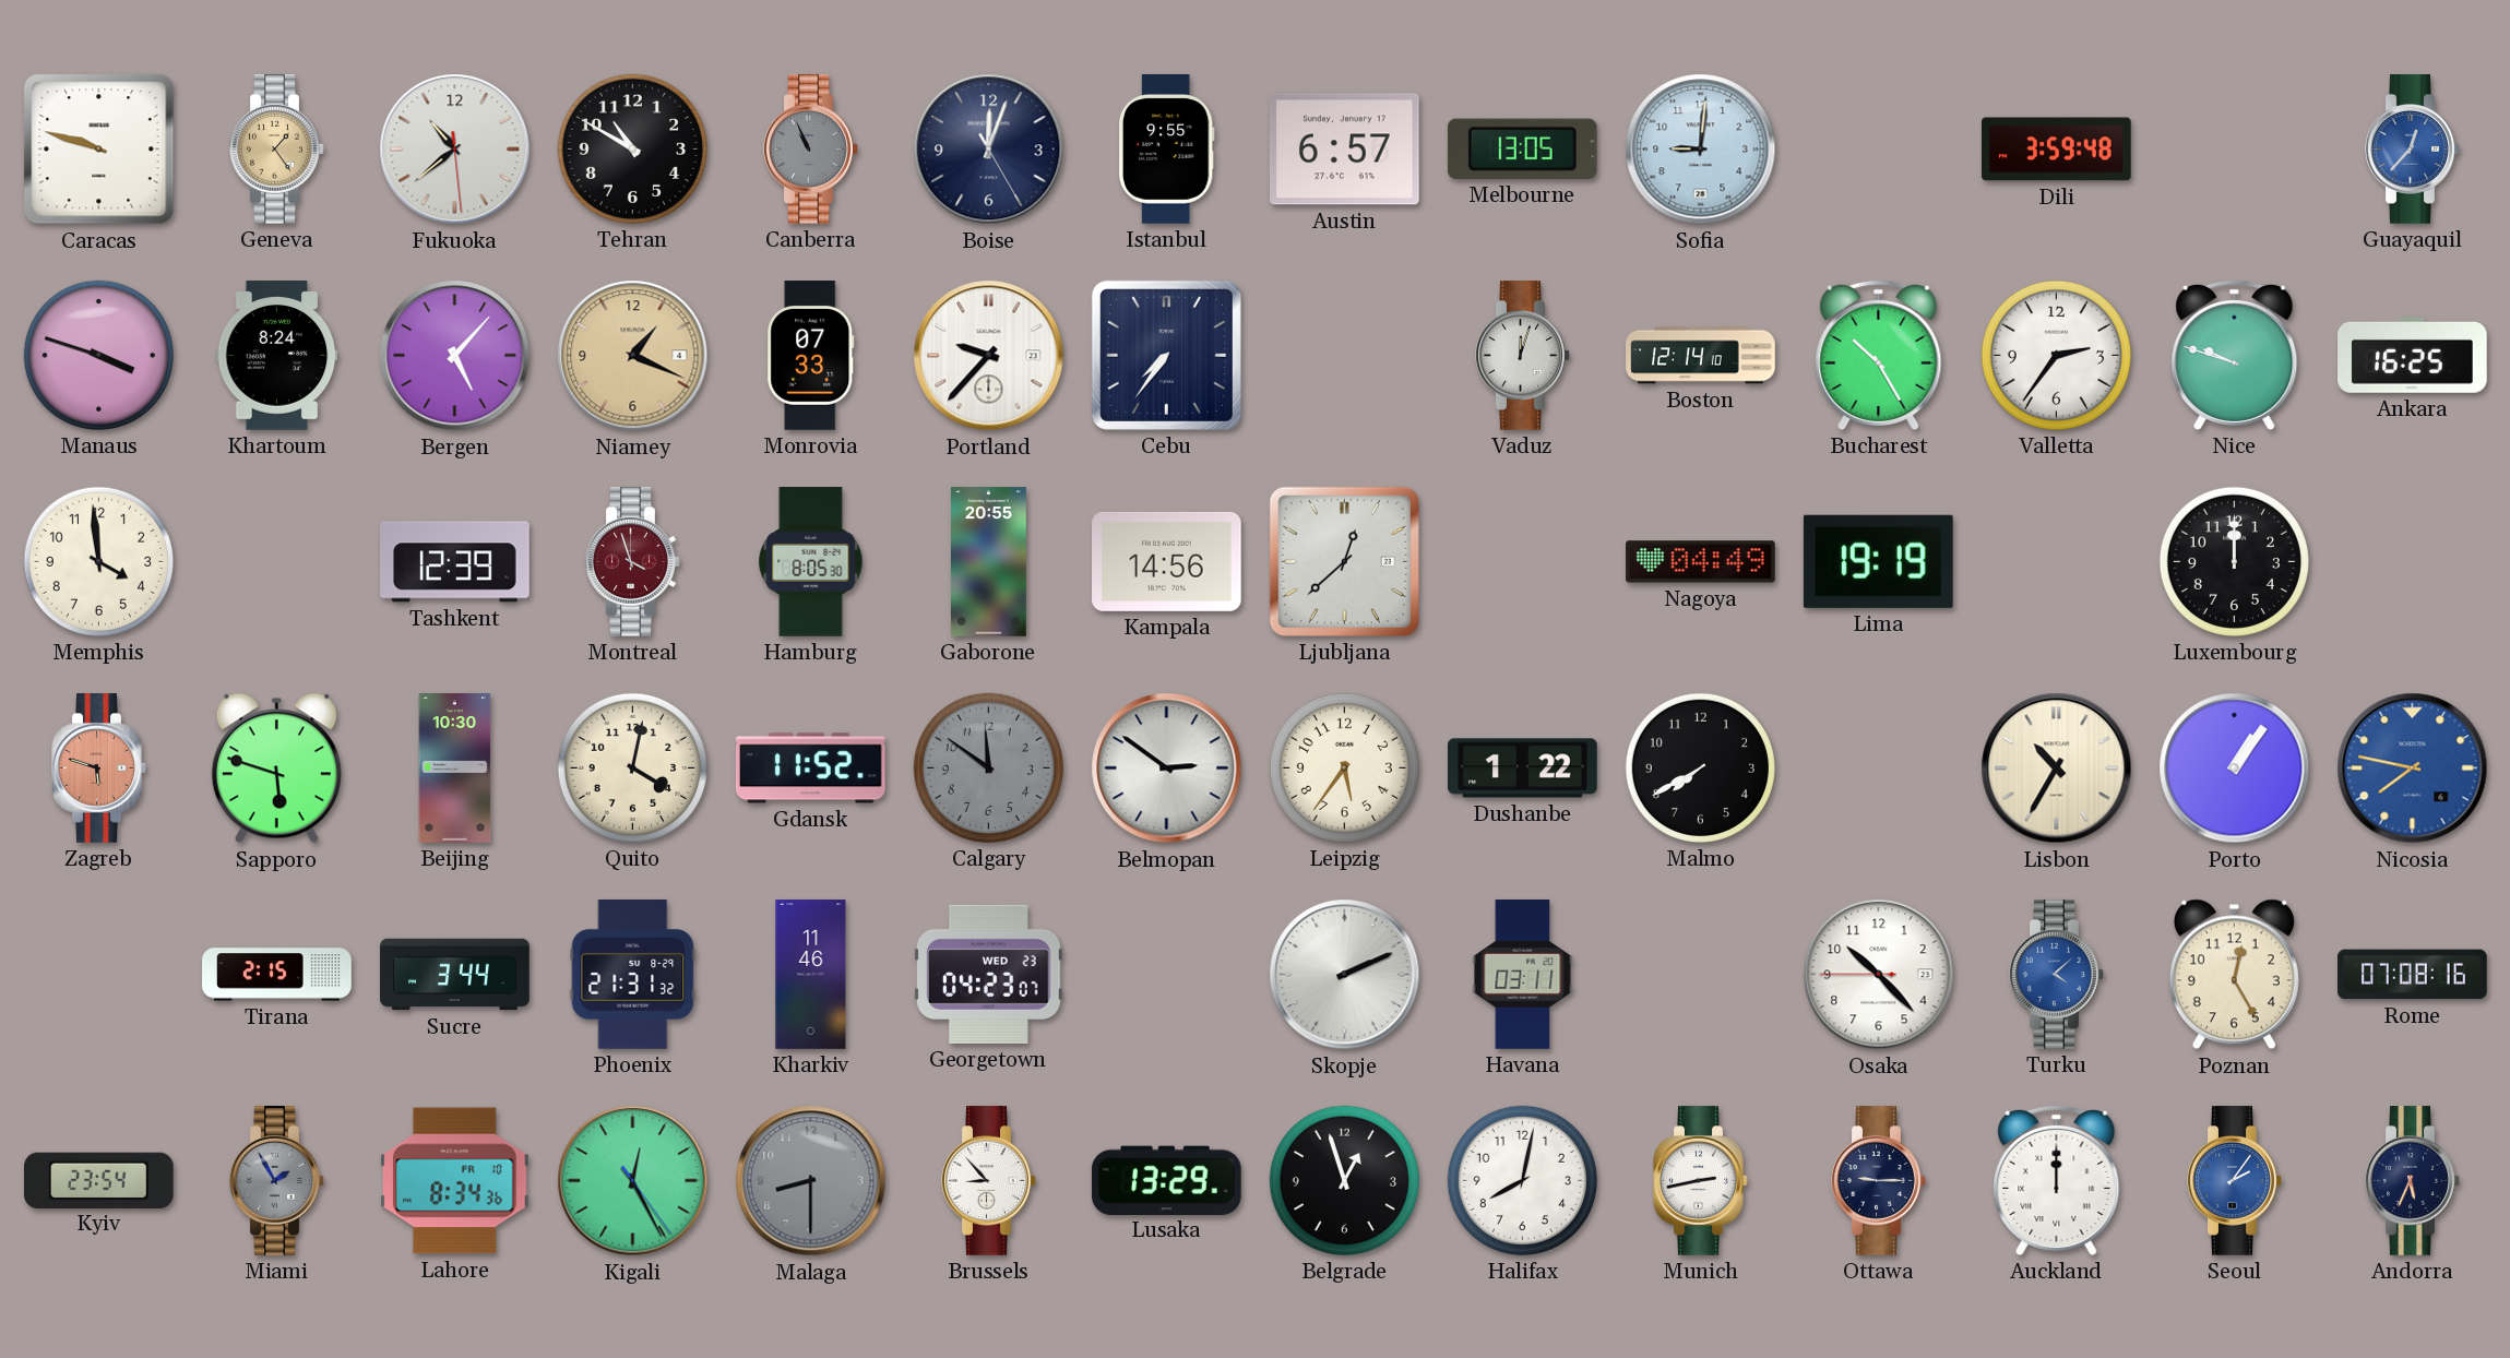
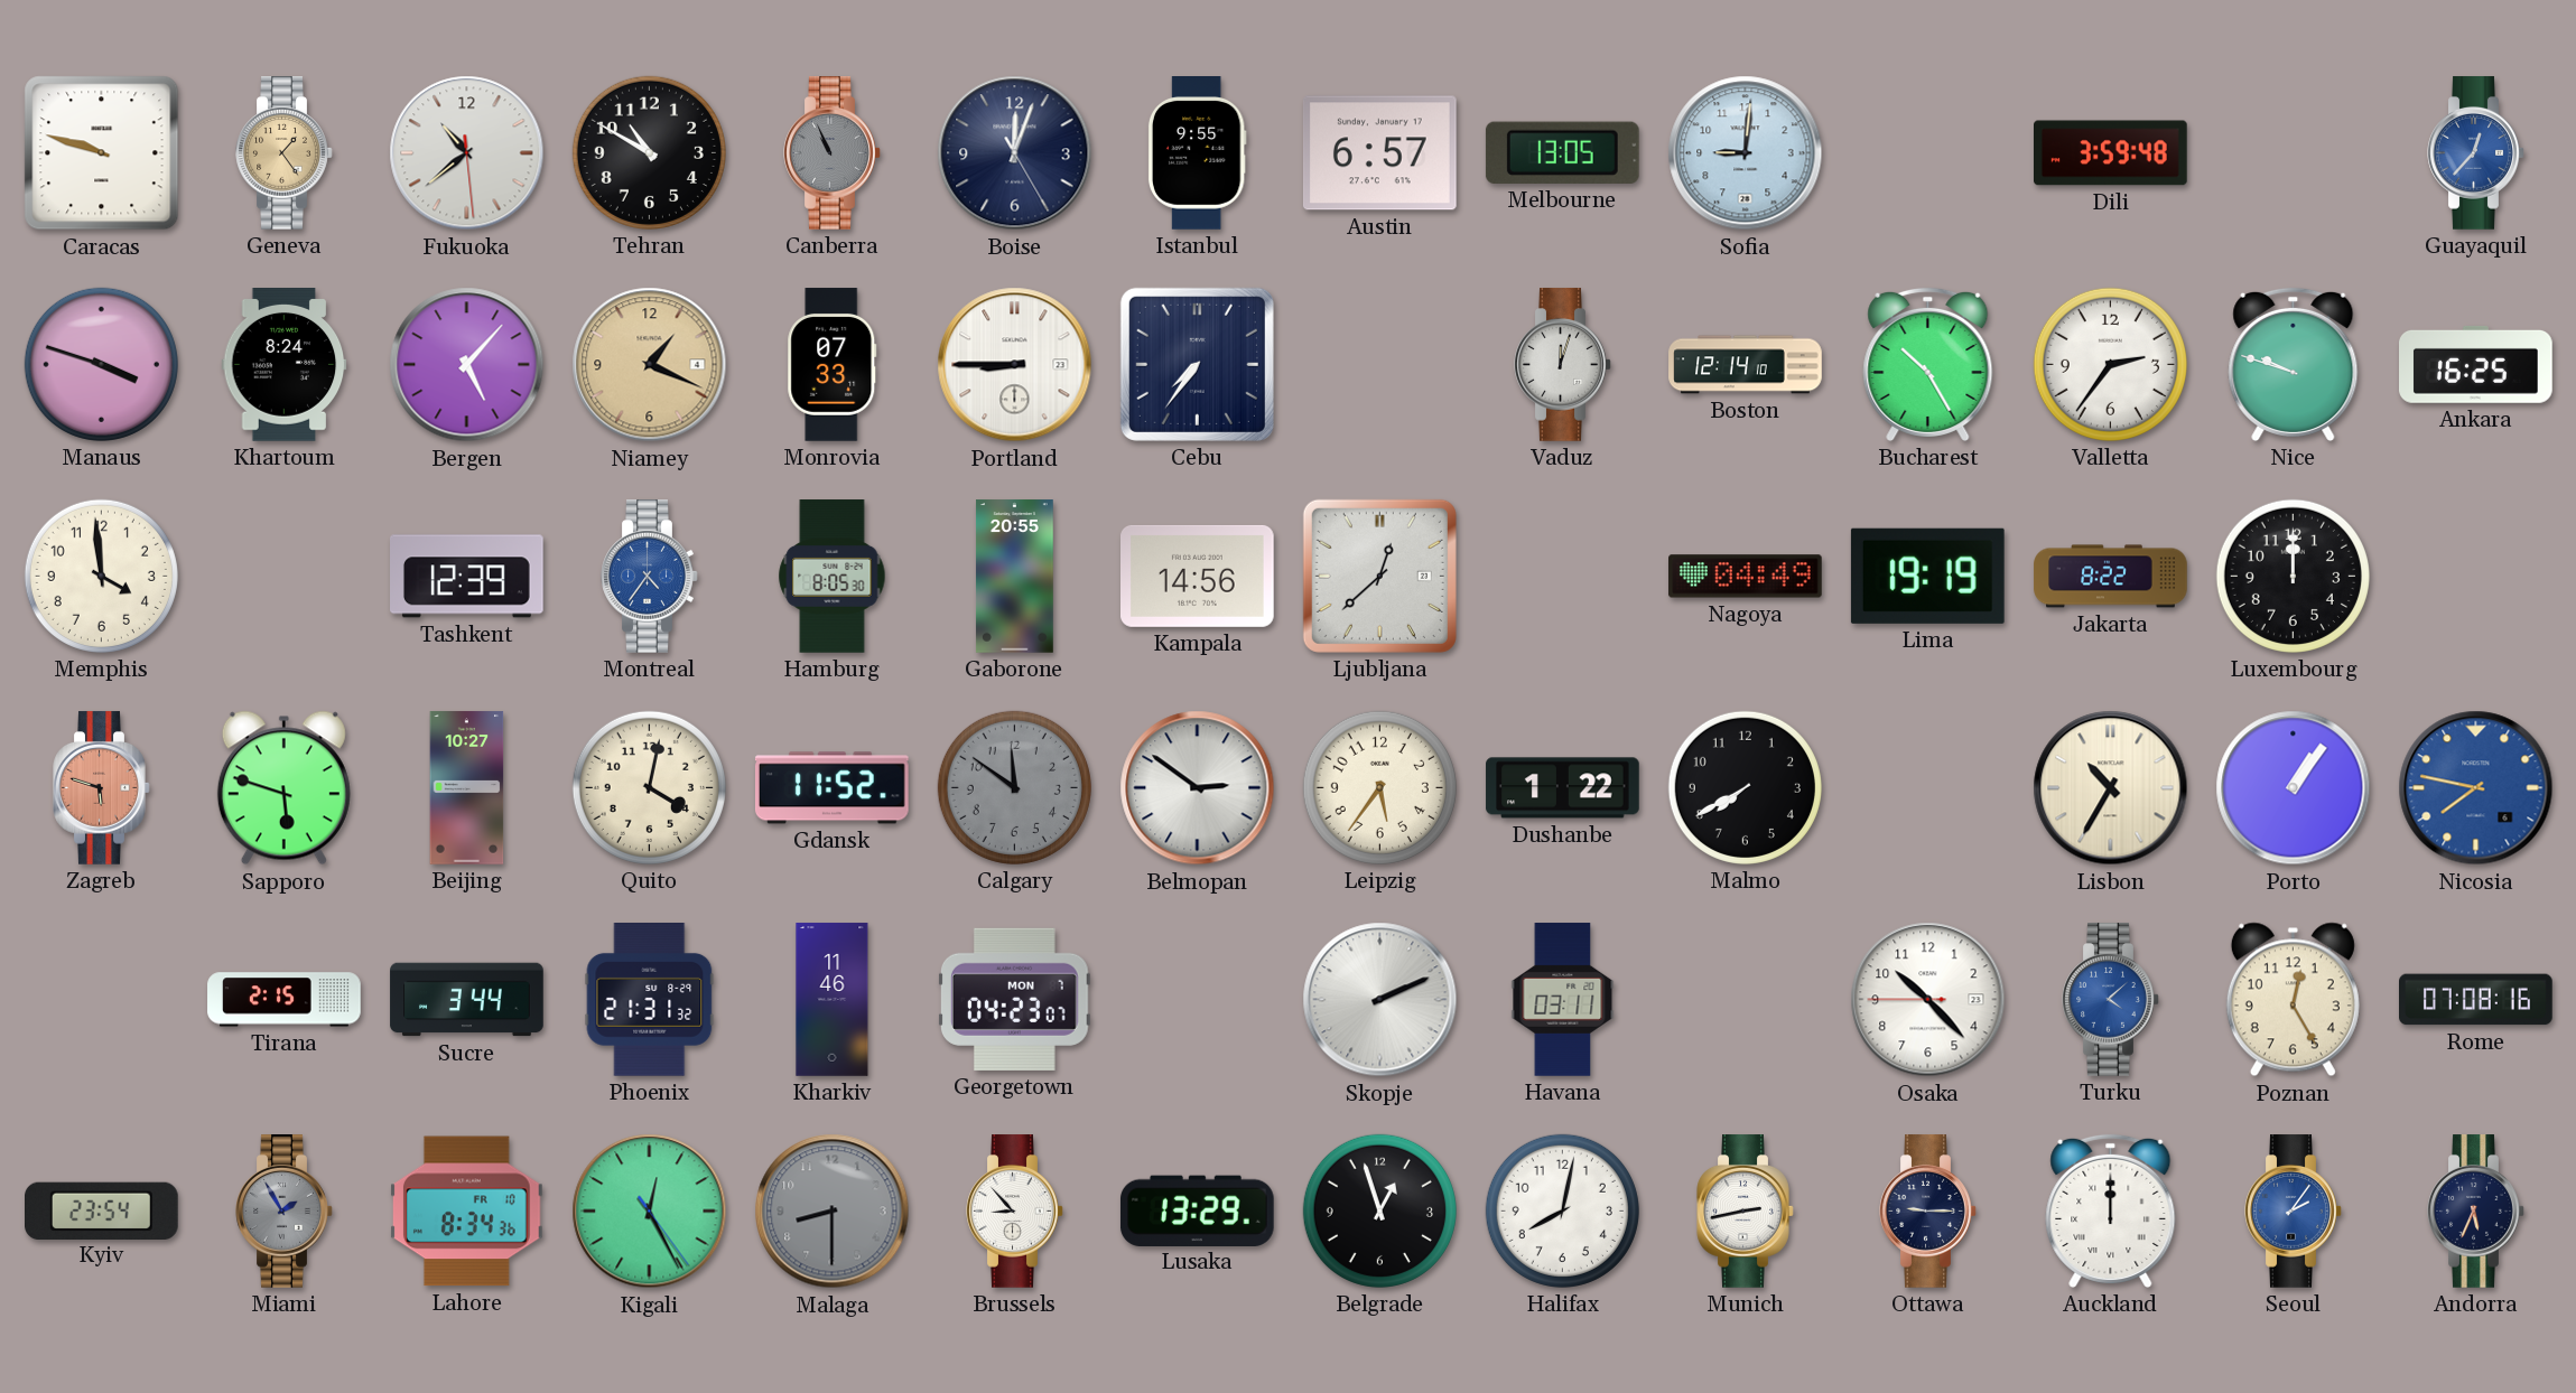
Portland: 9:37 -> 8:45
Montreal: 3:57 -> 4:36
Montreal dial: burgundy -> blue
Jakarta: none -> 8:22
Beijing: 10:30 -> 10:27
Georgetown date: WED 23 -> MON 7
